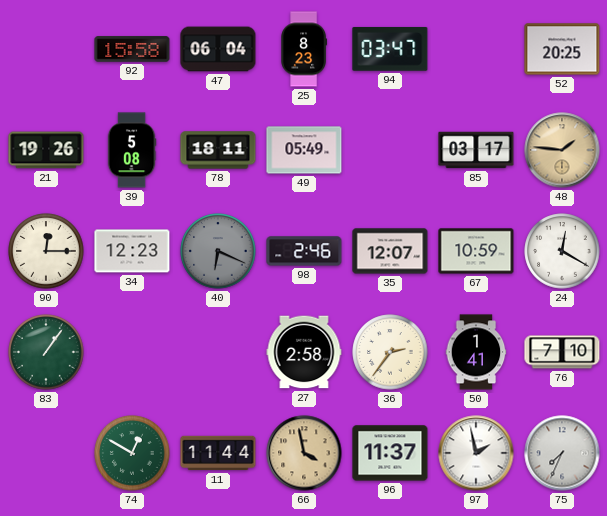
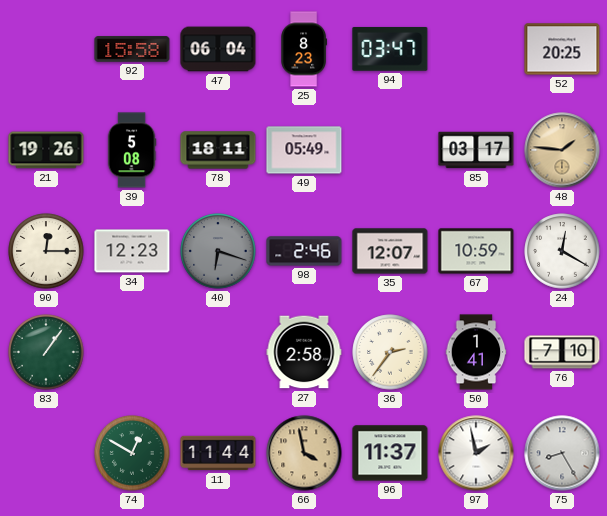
40: 6:19 -> 6:18
75: 7:34 -> 8:25
